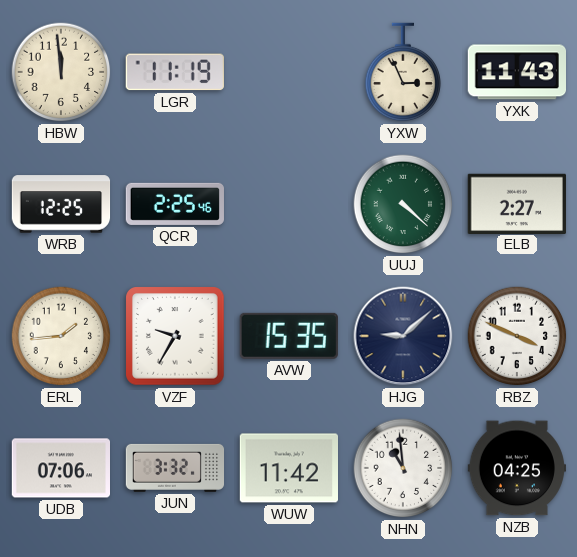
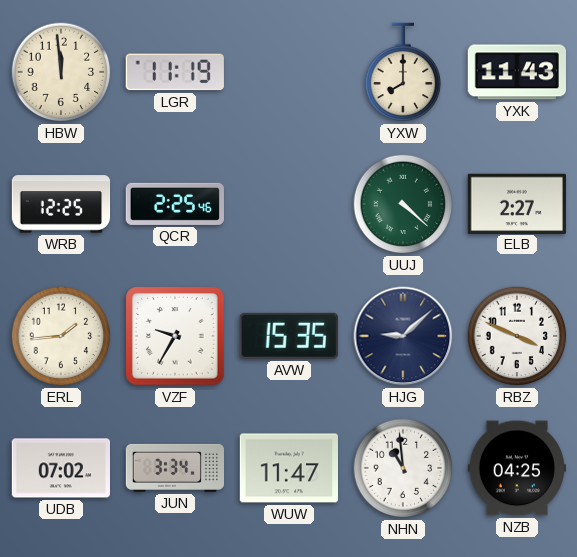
YXW: 2:56 -> 8:00
UDB: 07:06 -> 07:02
JUN: 3:32 -> 3:34
WUW: 11:42 -> 11:47
